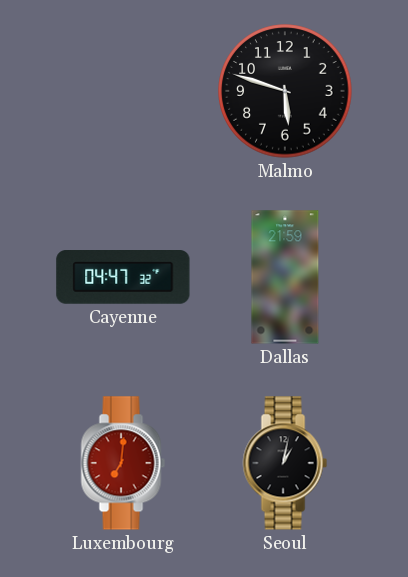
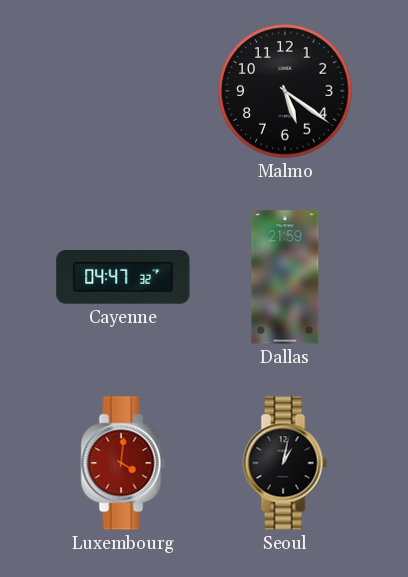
Malmo: 5:48 -> 5:21
Luxembourg: 7:01 -> 4:01
